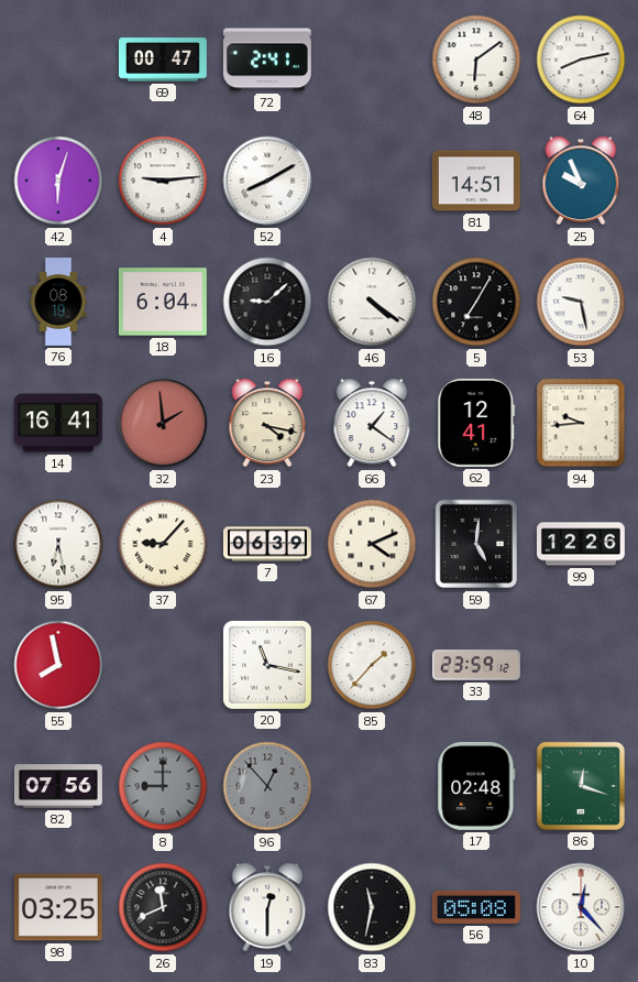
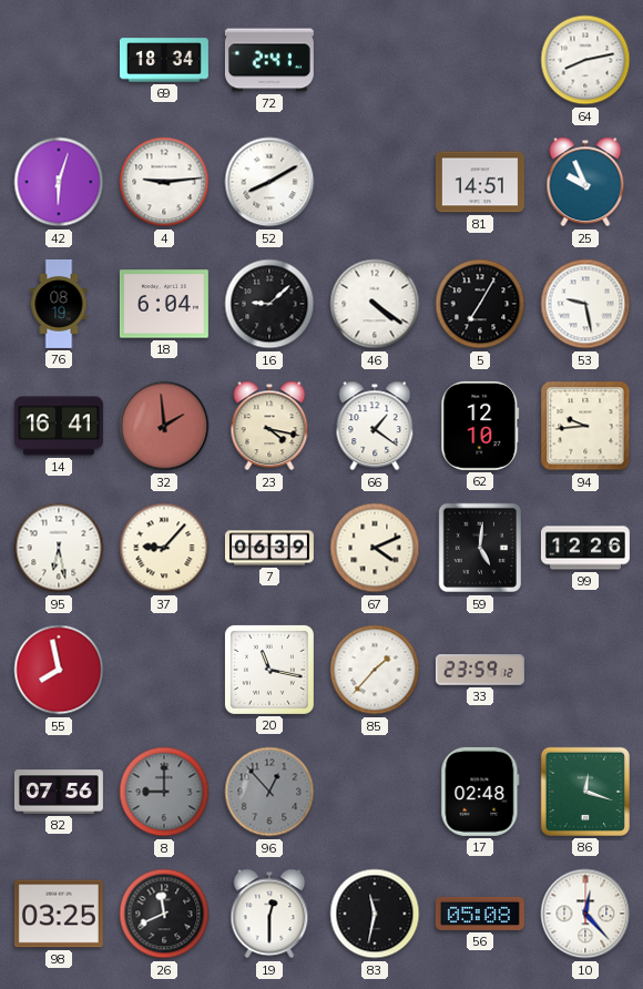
69: 00:47 -> 18:34
48: 6:09 -> none
62: 12:41 -> 12:10
